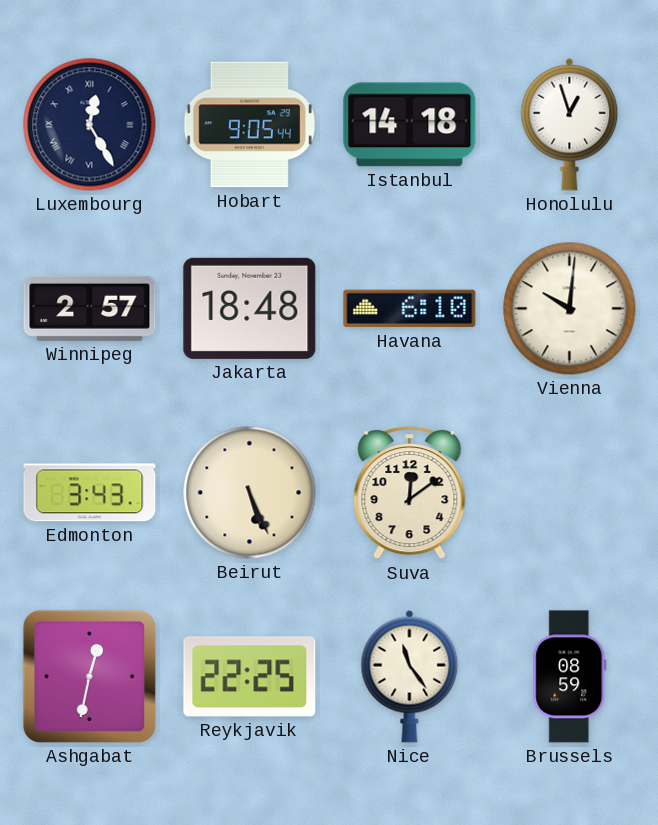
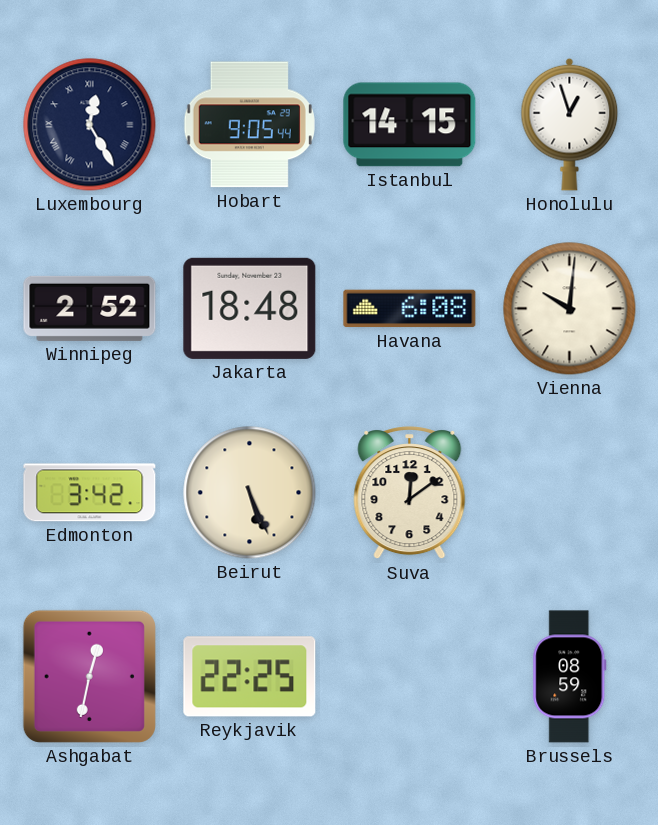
Istanbul: 14:18 -> 14:15
Winnipeg: 2:57 -> 2:52
Havana: 6:10 -> 6:08
Edmonton: 3:43 -> 3:42
Nice: 11:24 -> none
